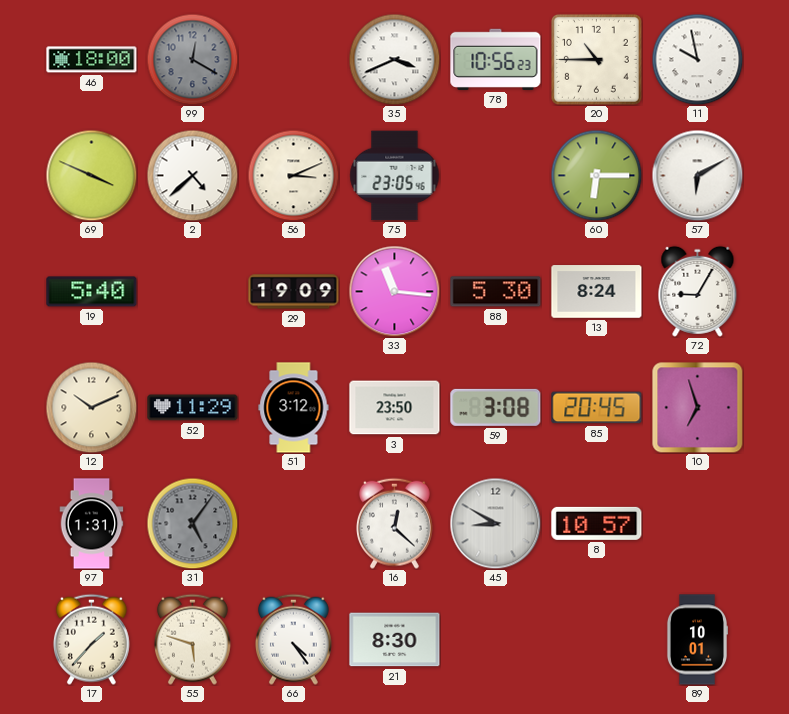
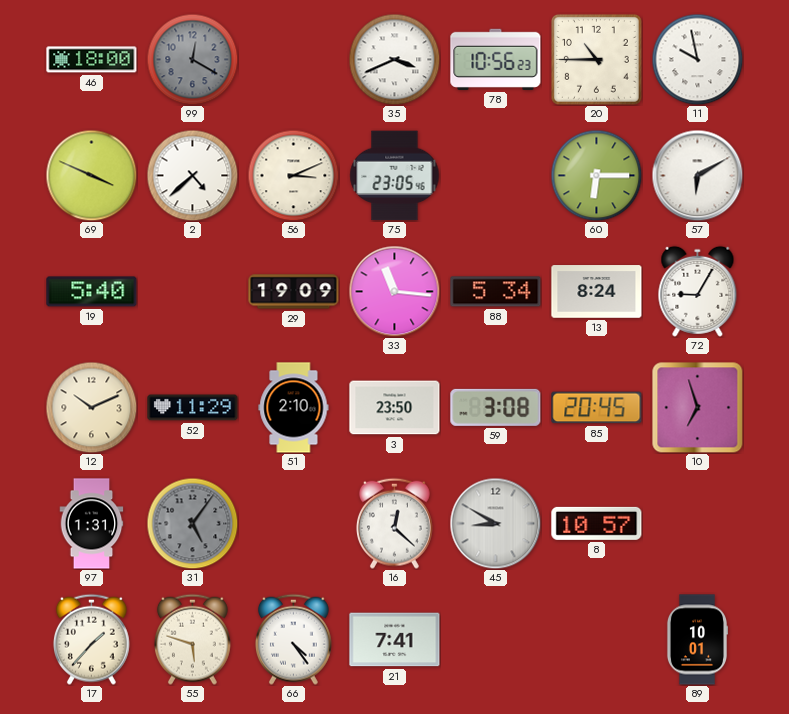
88: 5:30 -> 5:34
51: 3:12 -> 2:10
21: 8:30 -> 7:41
